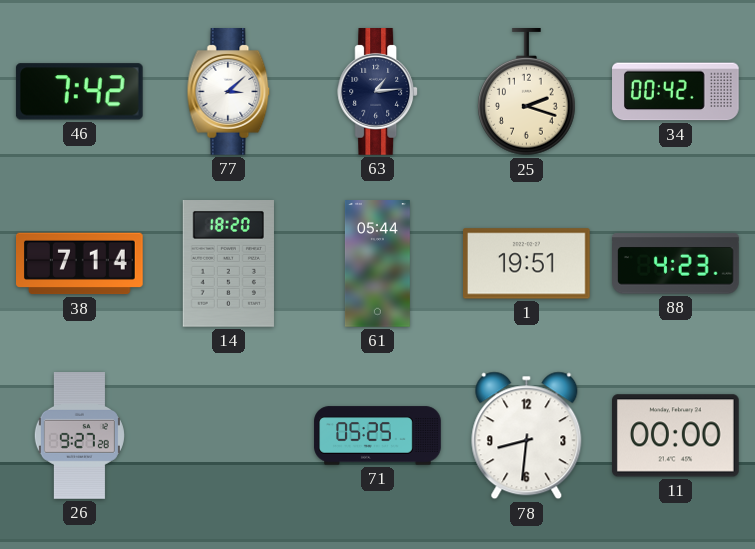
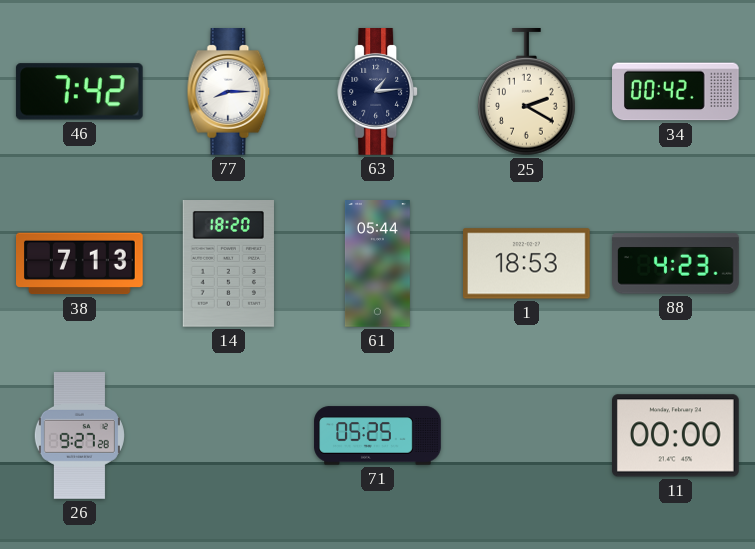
77: 3:08 -> 8:15
25: 2:18 -> 2:20
38: 7:14 -> 7:13
1: 19:51 -> 18:53
78: 8:31 -> none
